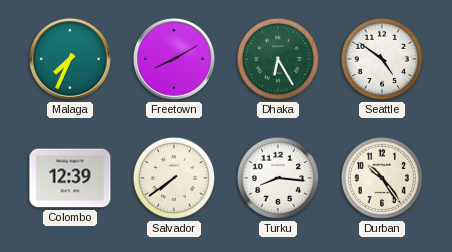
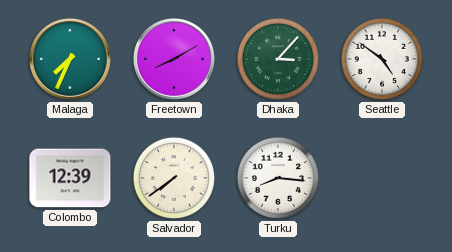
Dhaka: 6:25 -> 3:07
Durban: 10:24 -> none
